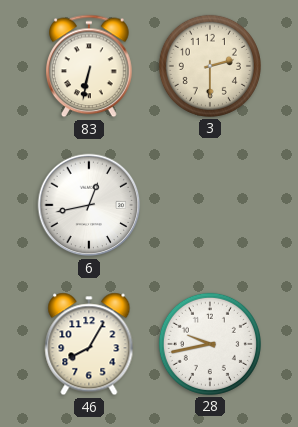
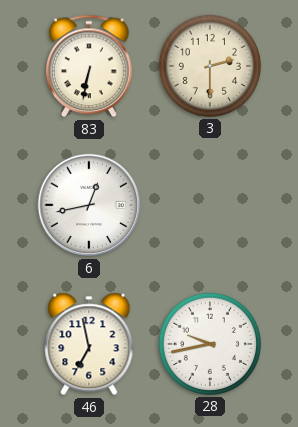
46: 8:05 -> 6:58
